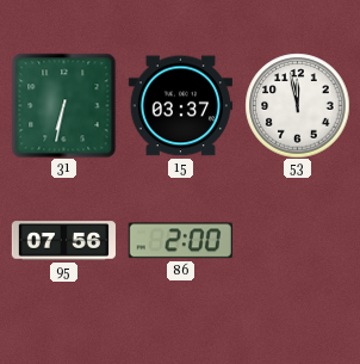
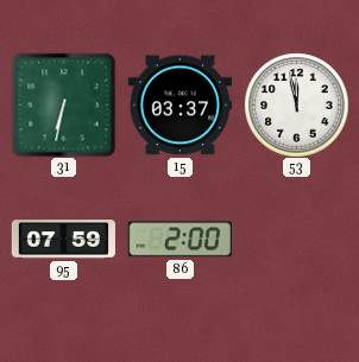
95: 07:56 -> 07:59
